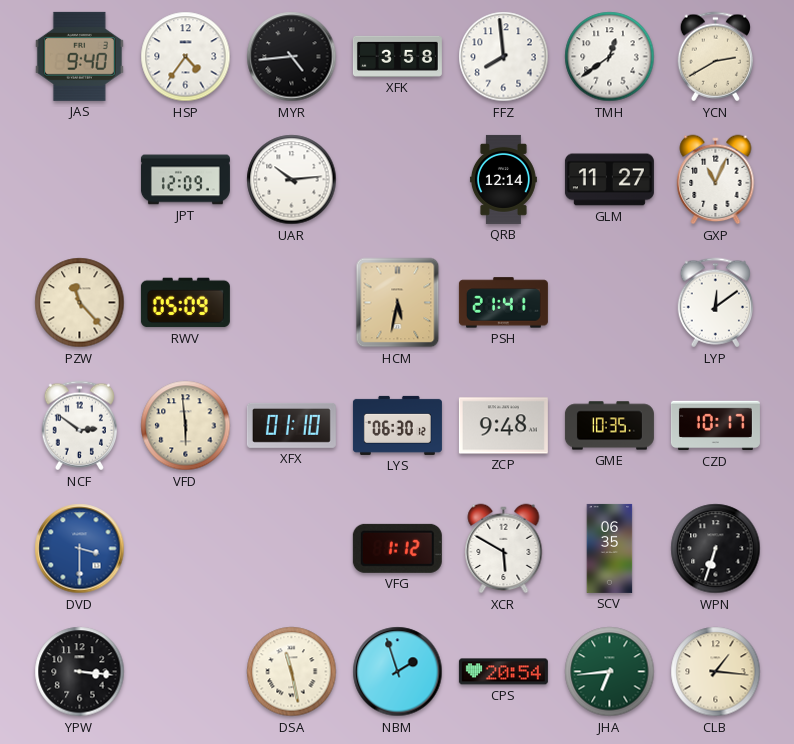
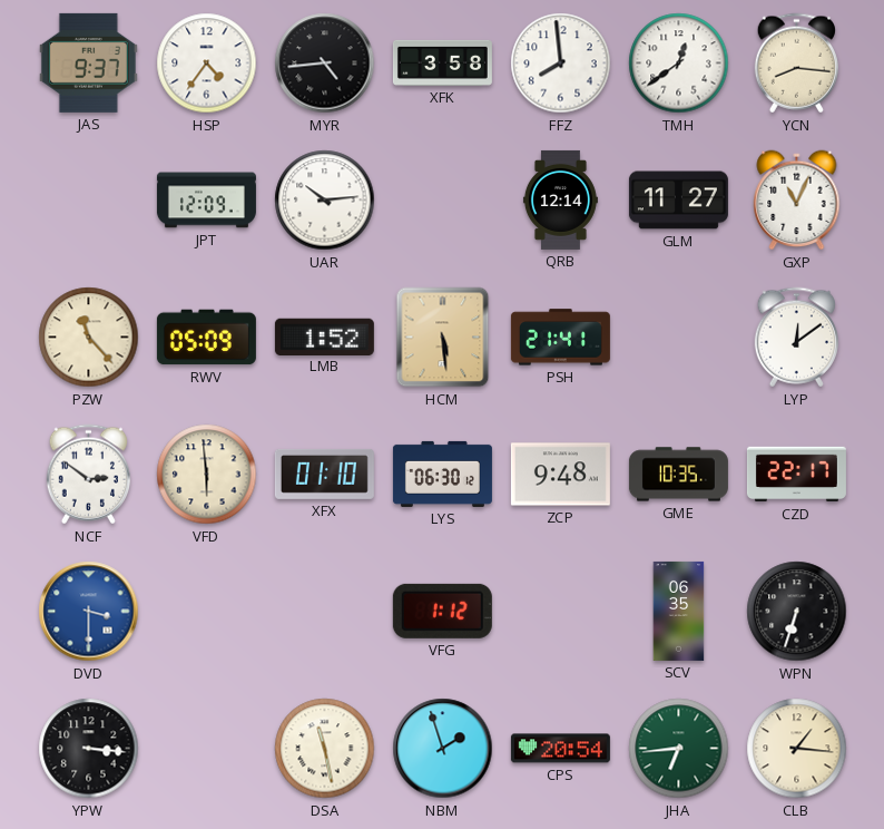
JAS: 9:40 -> 9:37
YCN: 2:40 -> 8:16
LMB: none -> 1:52
HCM: 5:32 -> 5:29
CZD: 10:17 -> 22:17
XCR: 5:50 -> none
